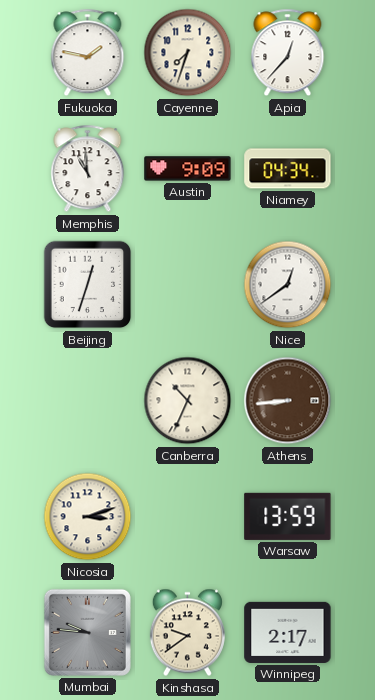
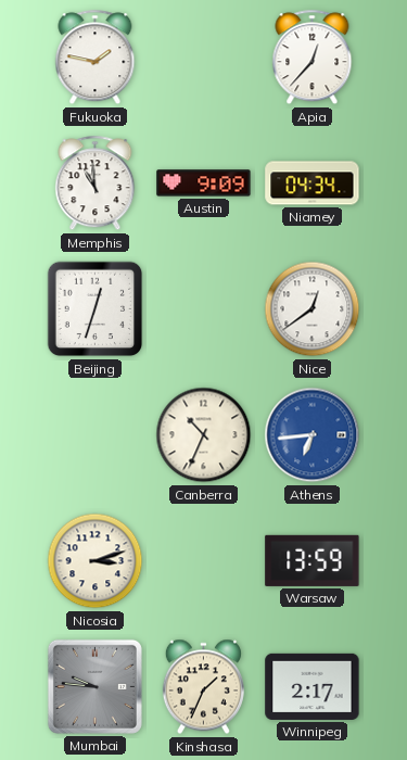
Cayenne: 7:33 -> none
Athens: 8:44 -> 6:44
Athens dial: brown -> blue
Kinshasa: 9:39 -> 1:34
